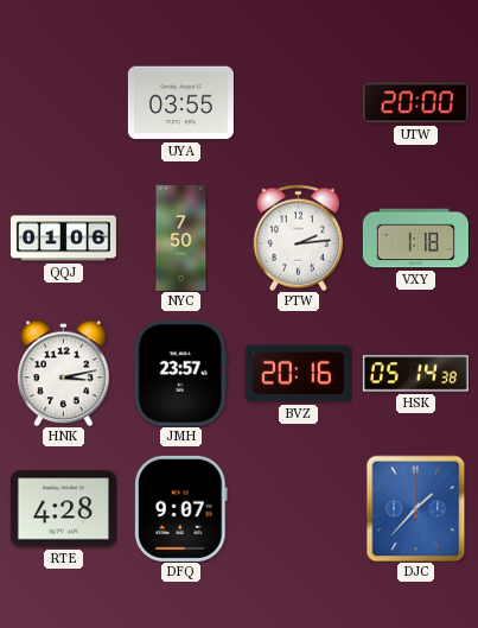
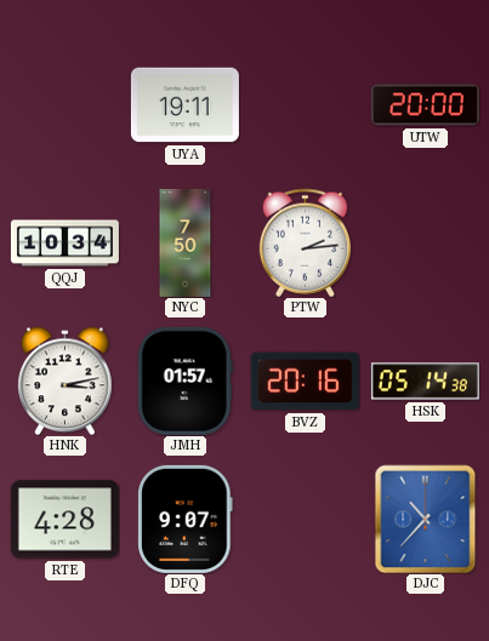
UYA: 03:55 -> 19:11
QQJ: 01:06 -> 10:34
VXY: 1:18 -> none
JMH: 23:57 -> 01:57
DJC: 1:37 -> 10:37
